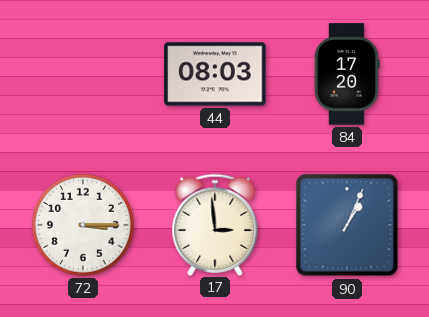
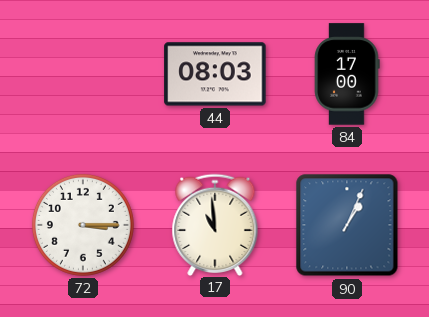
84: 17:20 -> 17:00
17: 2:59 -> 10:59
